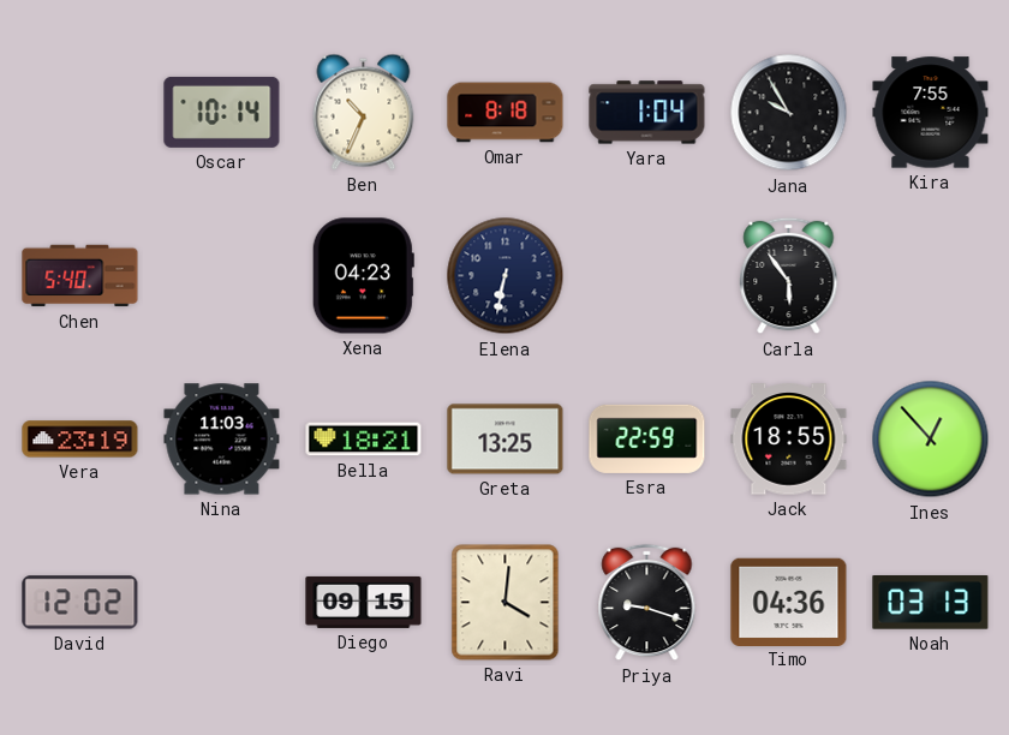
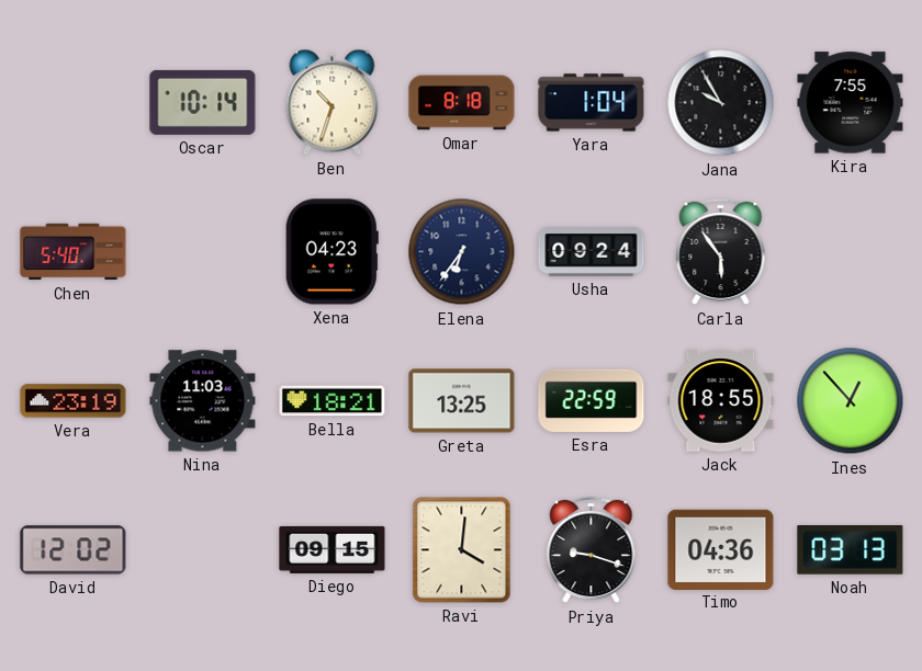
Ben: 10:34 -> 10:33
Elena: 6:32 -> 6:36
Usha: none -> 09:24
